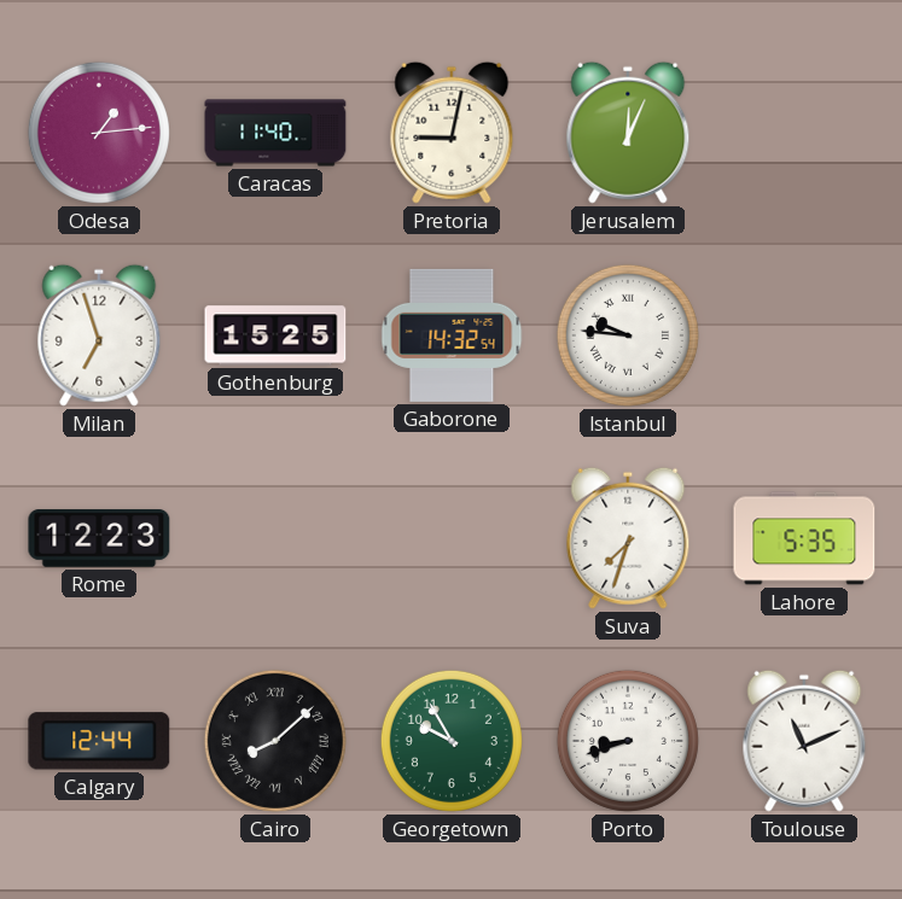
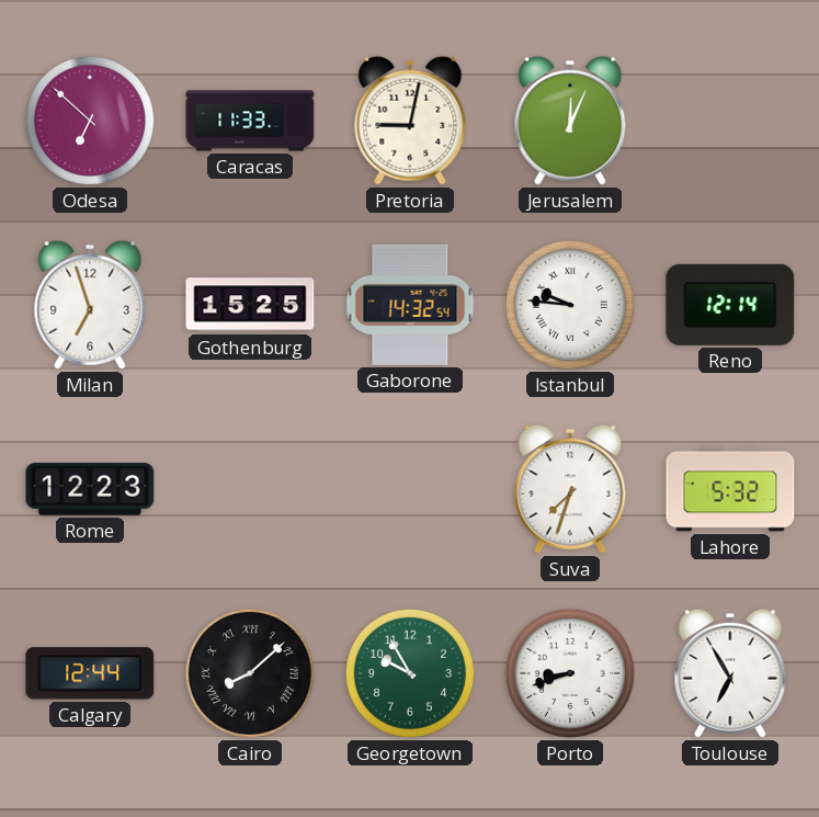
Odesa: 1:14 -> 6:52
Caracas: 11:40 -> 11:33
Reno: none -> 12:14
Lahore: 5:35 -> 5:32
Toulouse: 11:11 -> 6:55
